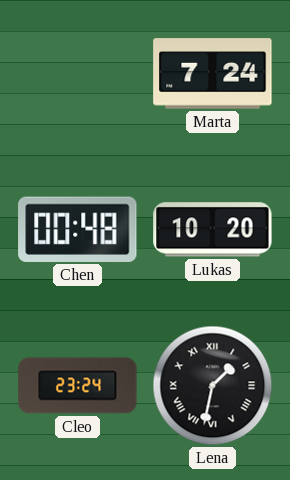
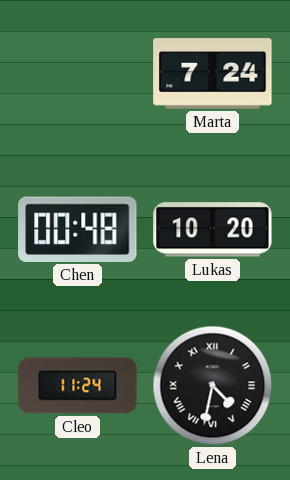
Cleo: 23:24 -> 11:24
Lena: 1:32 -> 4:32
